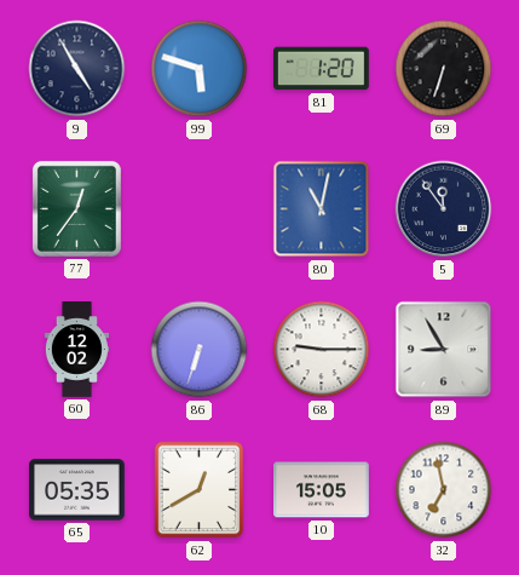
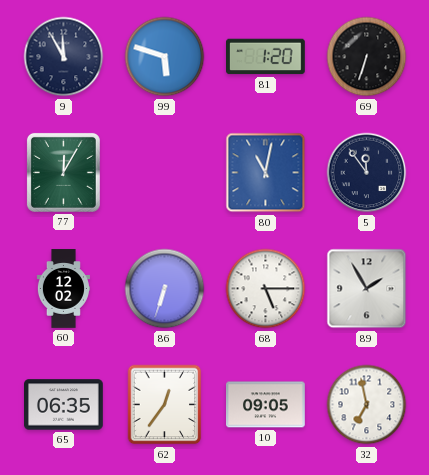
9: 4:55 -> 11:55
77: 12:36 -> 12:05
68: 9:15 -> 5:15
89: 8:55 -> 1:55
65: 05:35 -> 06:35
62: 12:40 -> 12:36
10: 15:05 -> 09:05
